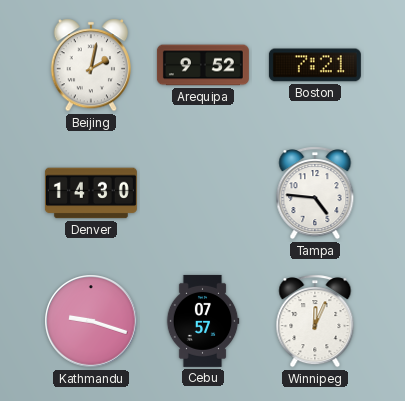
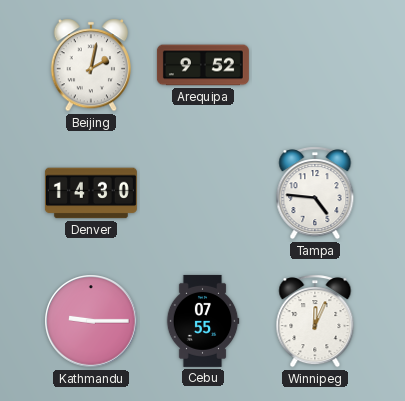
Boston: 7:21 -> none
Kathmandu: 9:18 -> 9:15
Cebu: 07:57 -> 07:55
